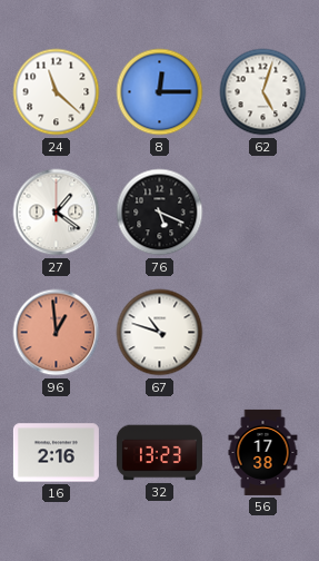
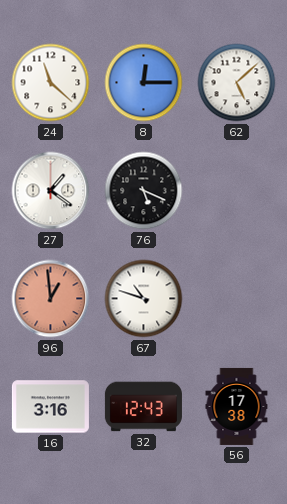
62: 5:03 -> 5:08
16: 2:16 -> 3:16
32: 13:23 -> 12:43
